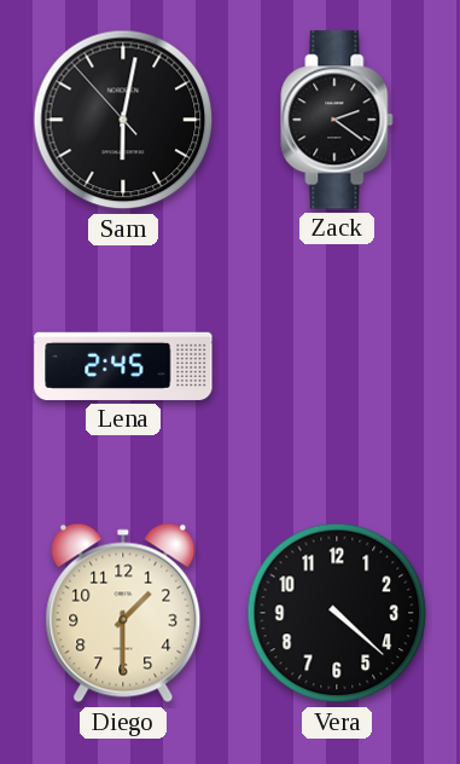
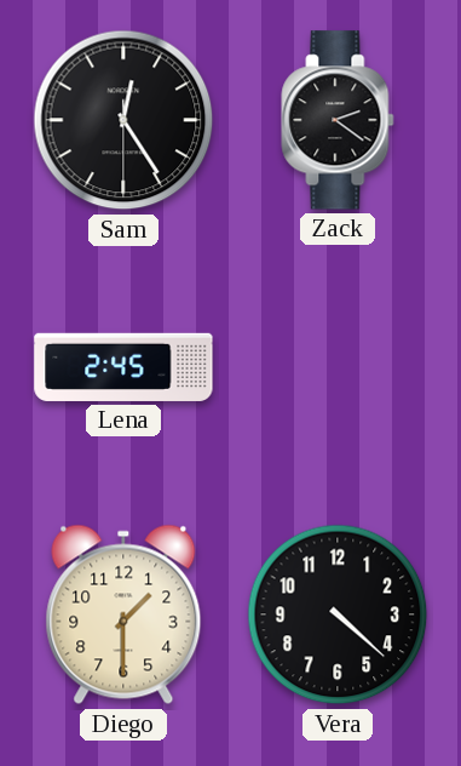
Sam: 6:01 -> 12:24
